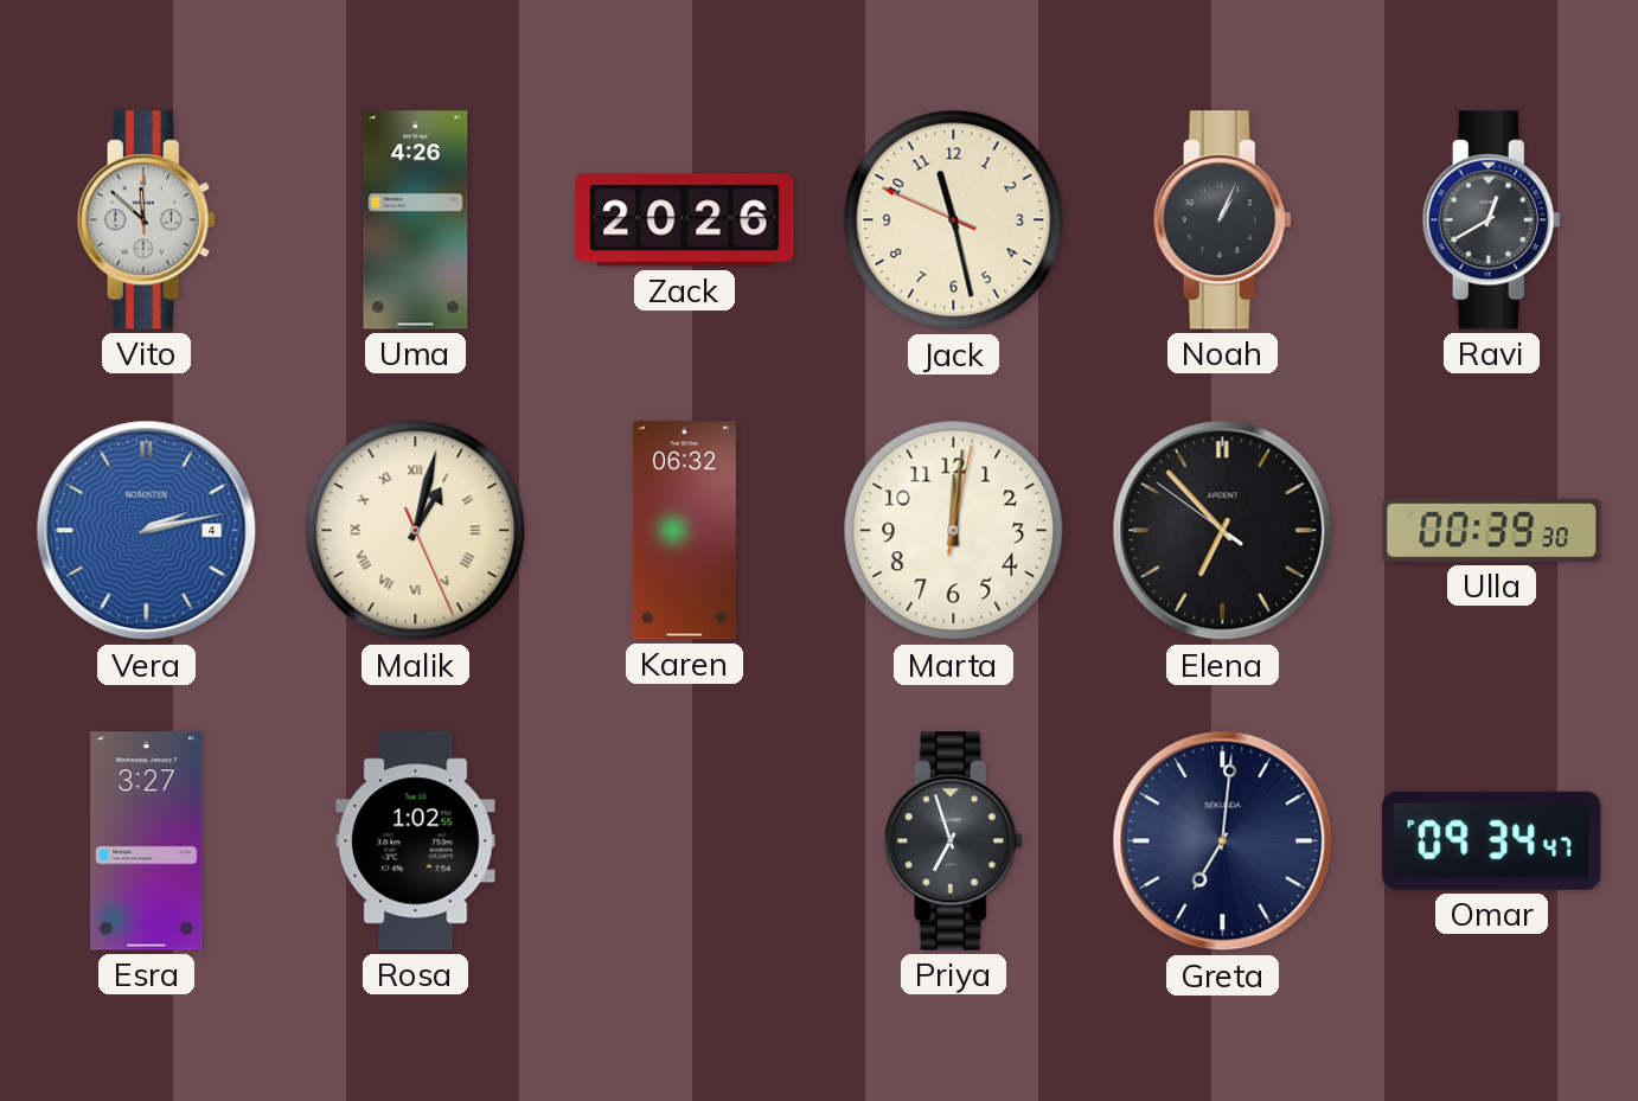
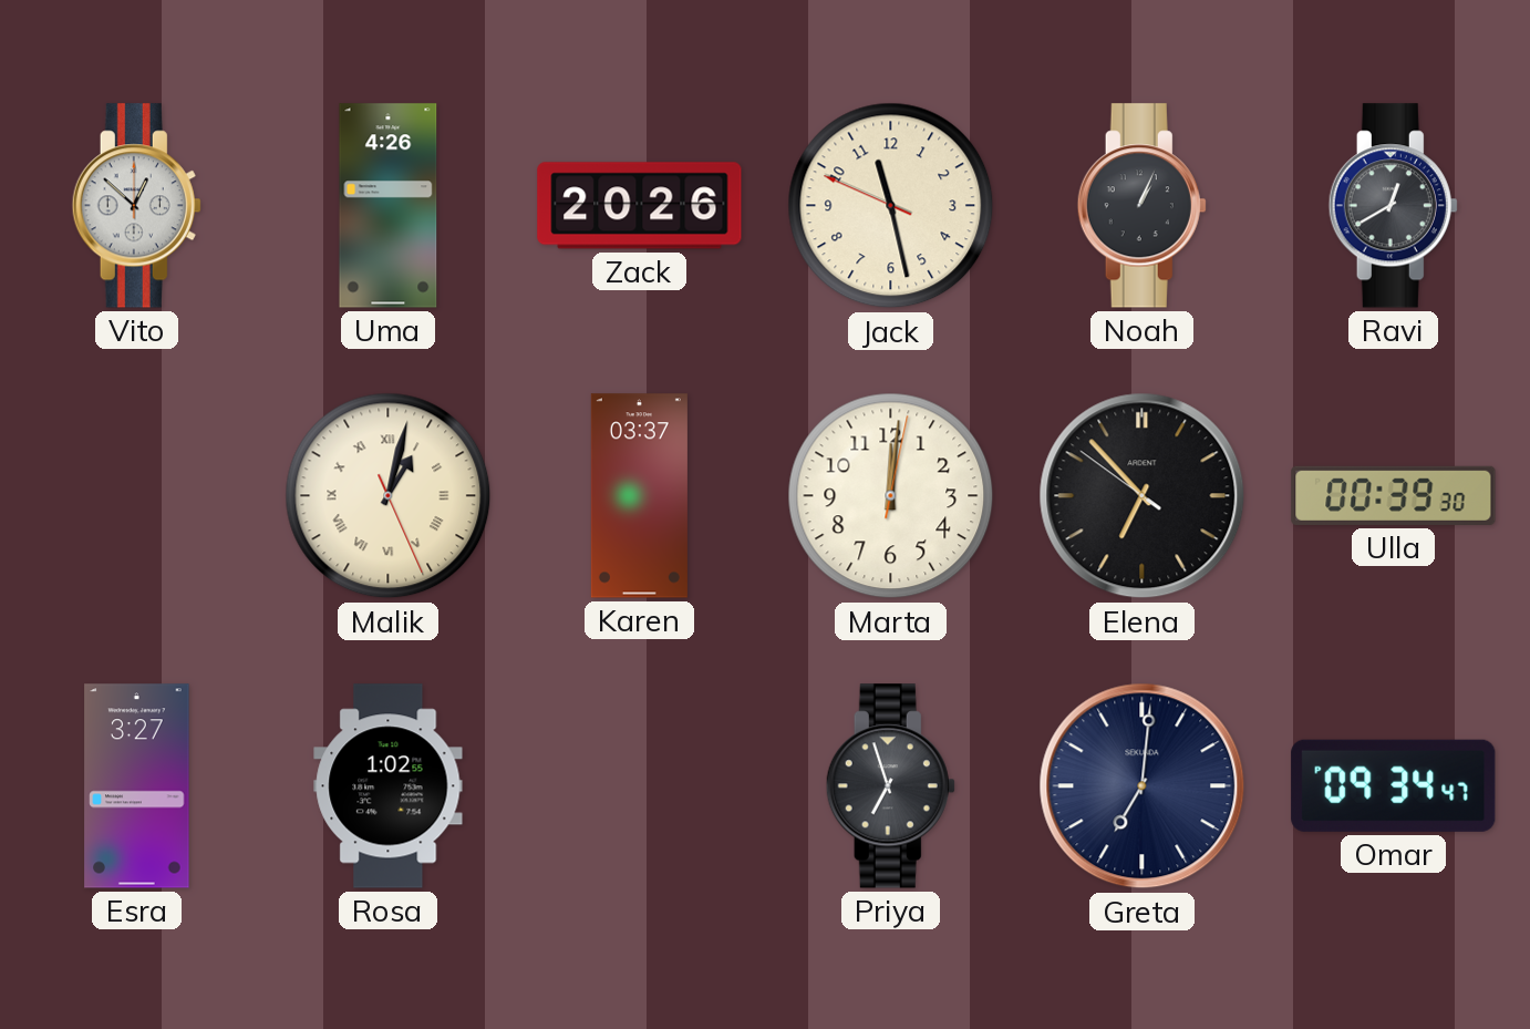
Vito: 11:52 -> 12:52
Vera: 2:13 -> none
Karen: 06:32 -> 03:37
